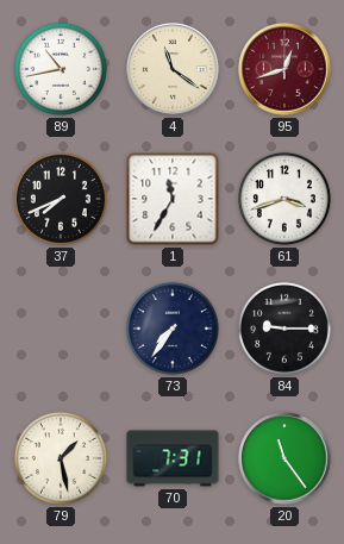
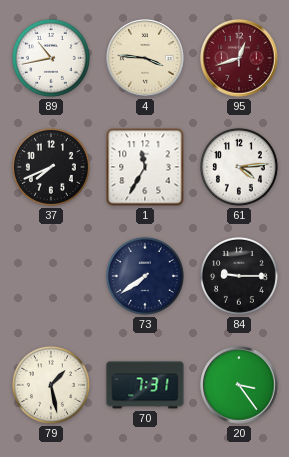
4: 11:21 -> 3:46
61: 3:42 -> 4:14
73: 7:36 -> 7:39
20: 11:24 -> 3:24
